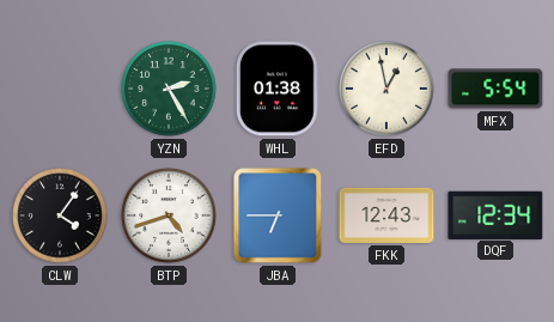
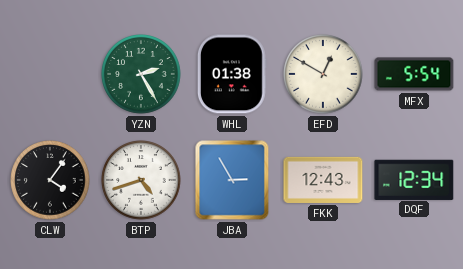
EFD: 12:58 -> 12:50
JBA: 6:45 -> 2:55
